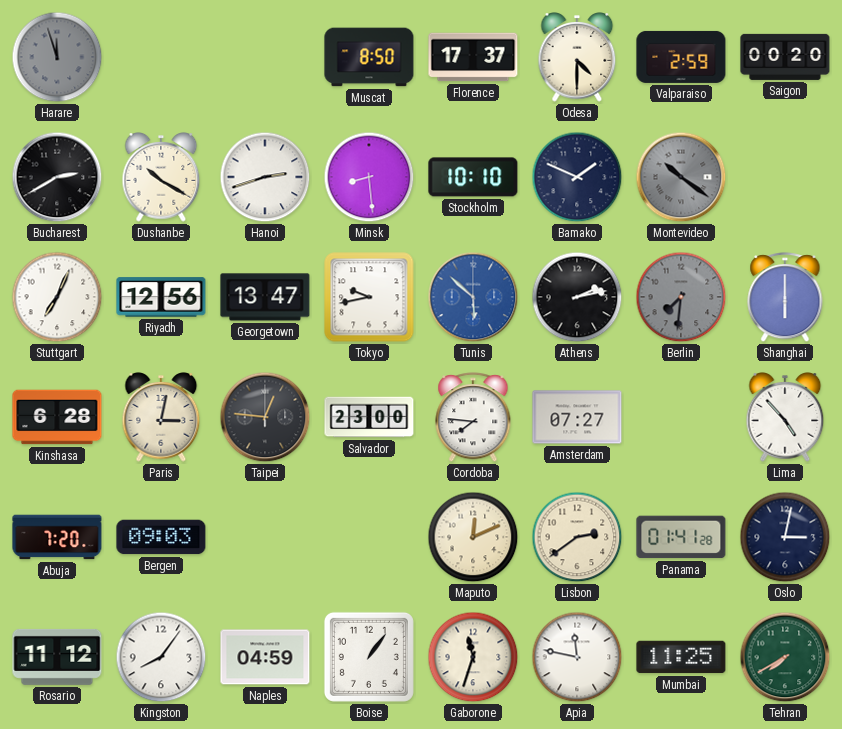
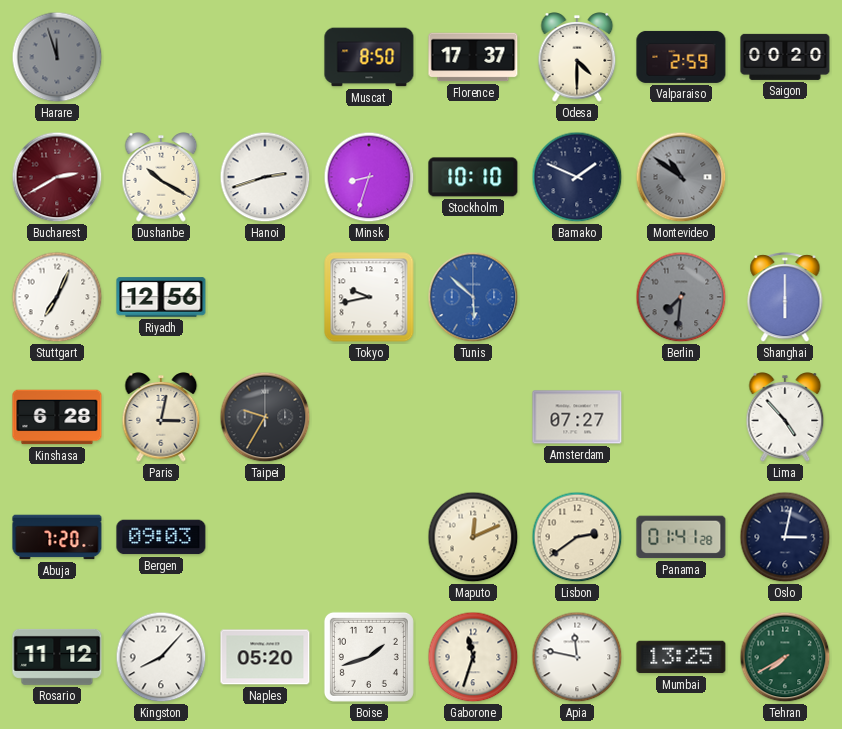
Bucharest dial: black -> burgundy
Minsk: 8:29 -> 8:33
Montevideo: 10:21 -> 10:51
Georgetown: 13:47 -> none
Athens: 2:13 -> none
Taipei: 12:46 -> 9:35
Salvador: 23:00 -> none
Cordoba: 7:46 -> none
Kingston: 8:06 -> 8:07
Naples: 04:59 -> 05:20
Boise: 1:06 -> 1:42
Mumbai: 11:25 -> 13:25
